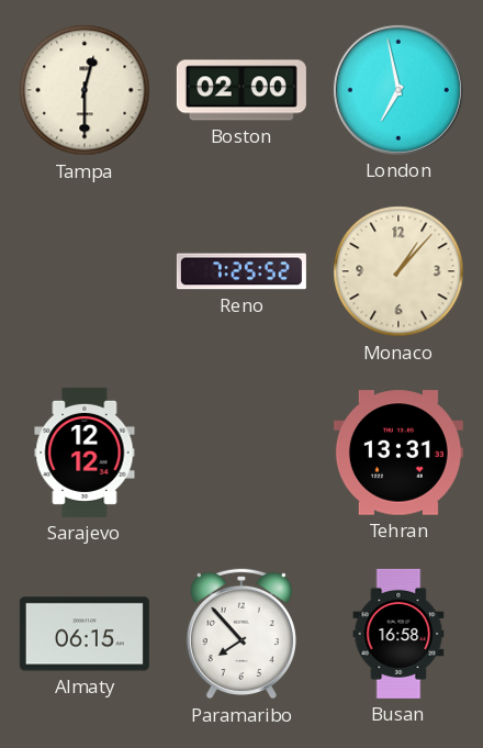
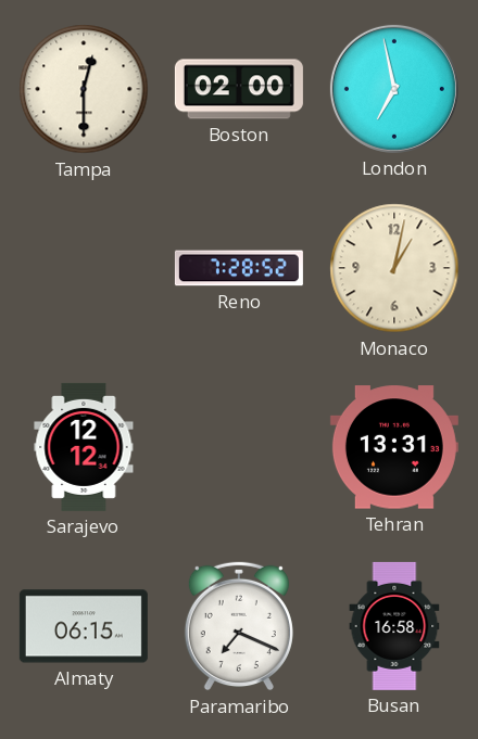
Reno: 7:25 -> 7:28
Monaco: 1:07 -> 1:02
Paramaribo: 7:53 -> 7:19
